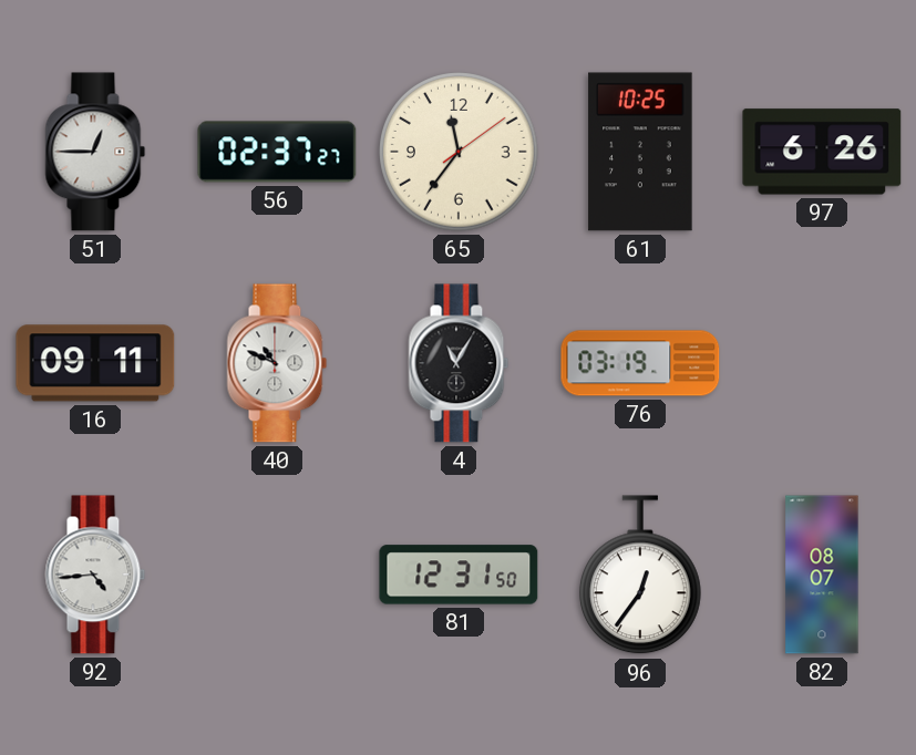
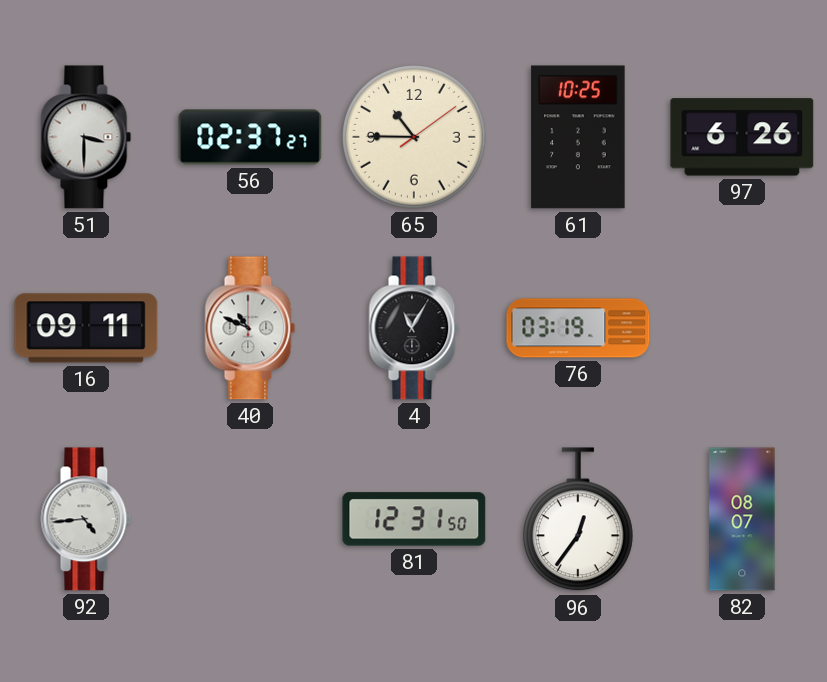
51: 12:45 -> 3:30
65: 11:36 -> 10:45
